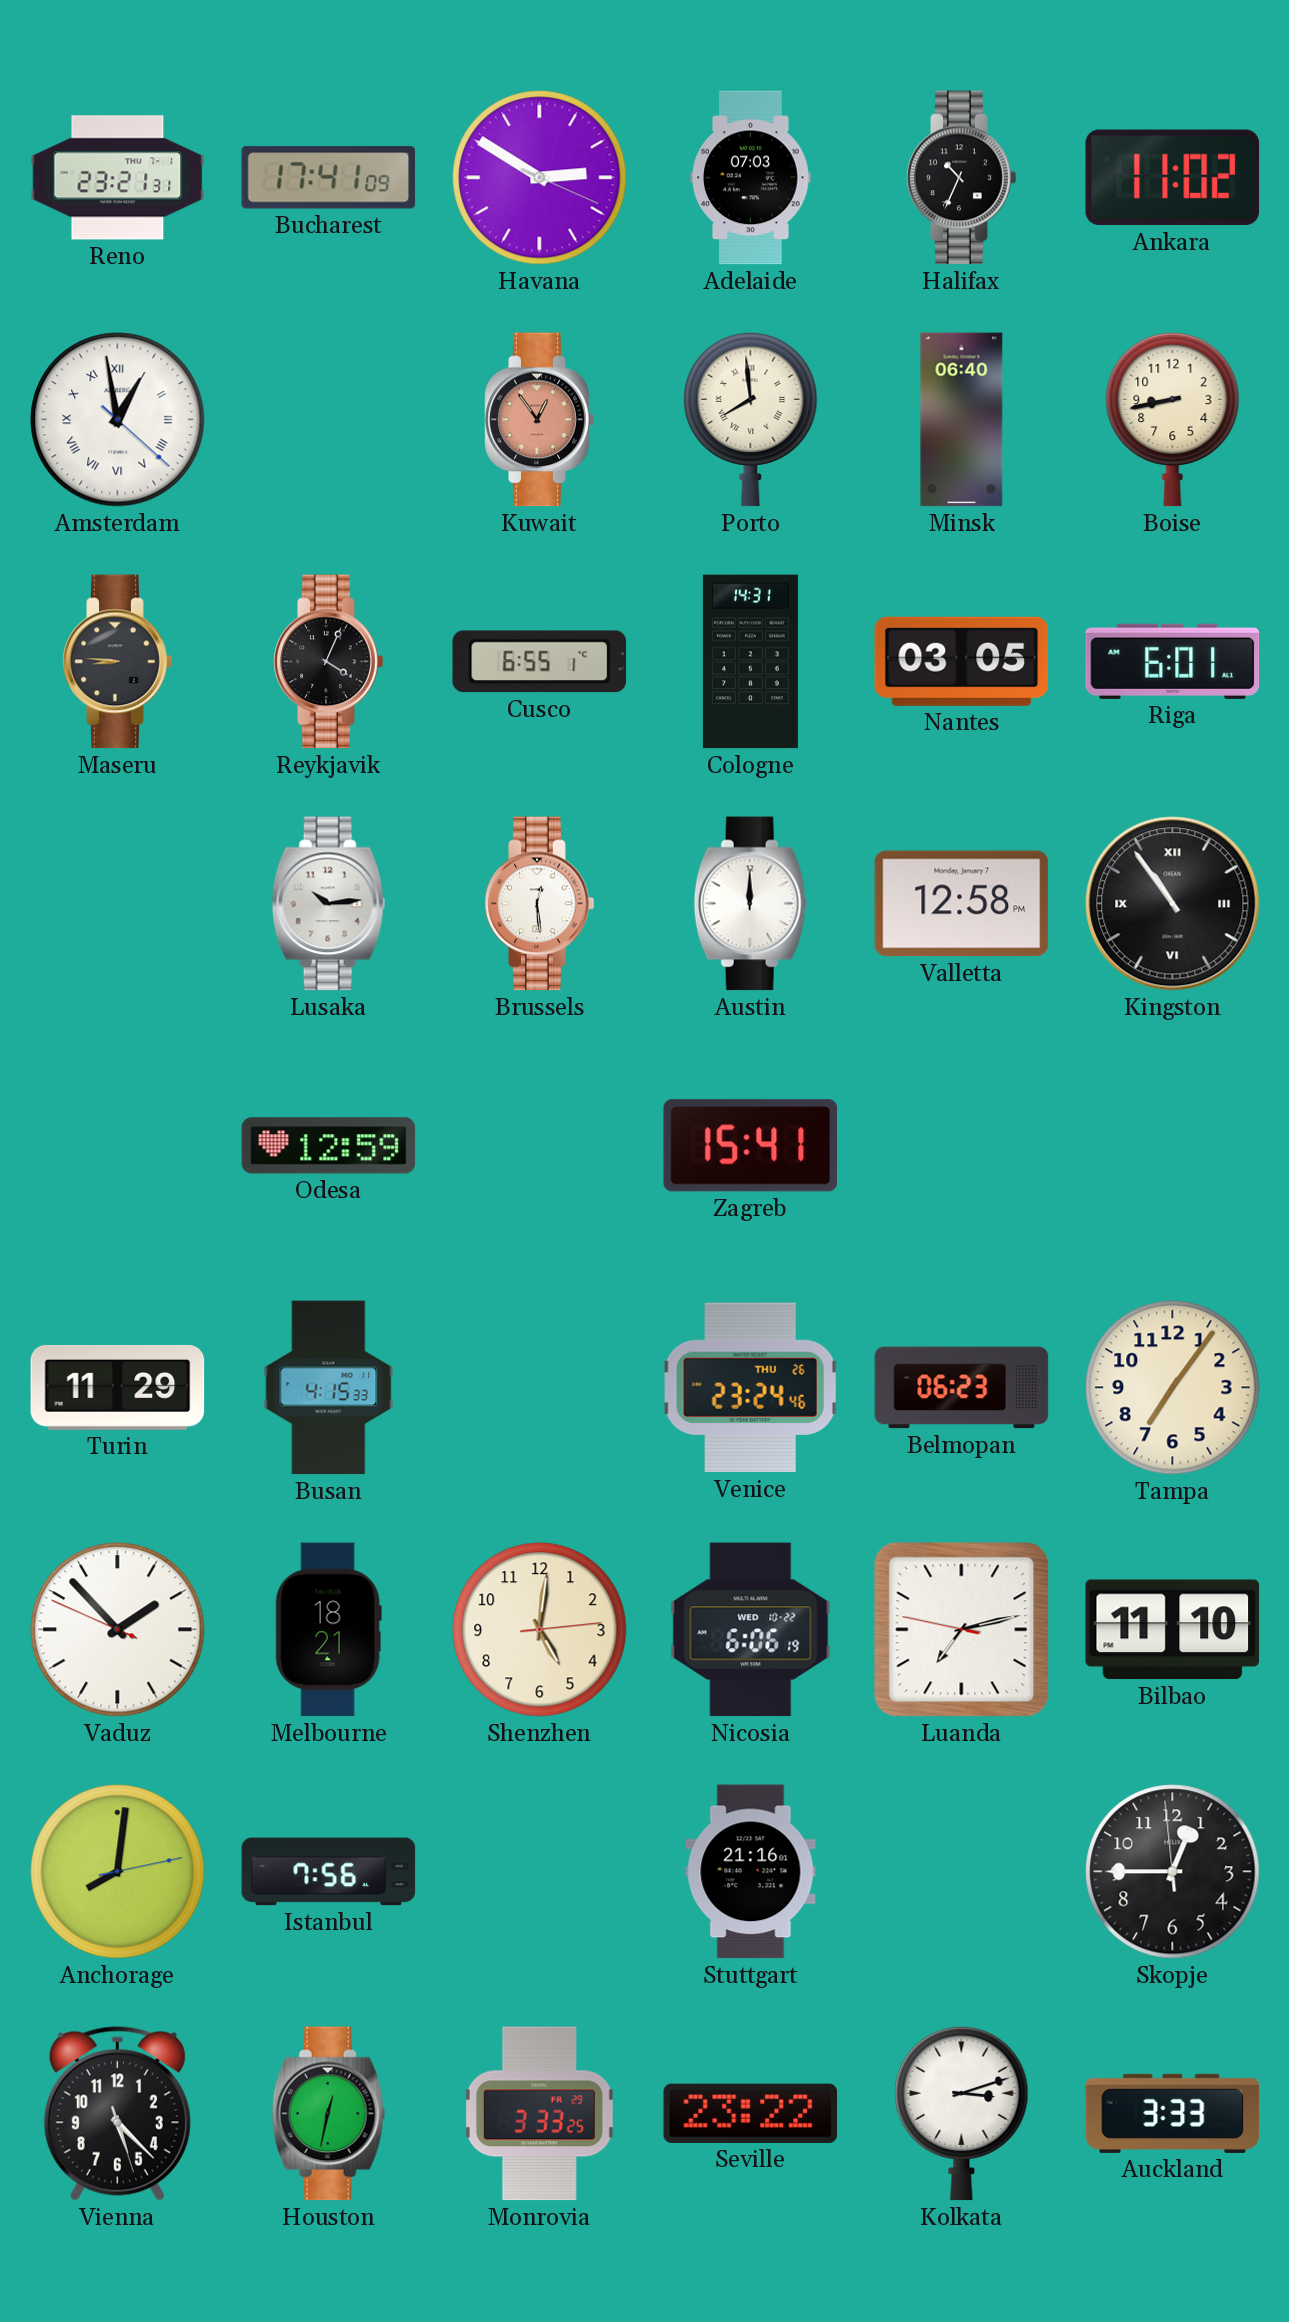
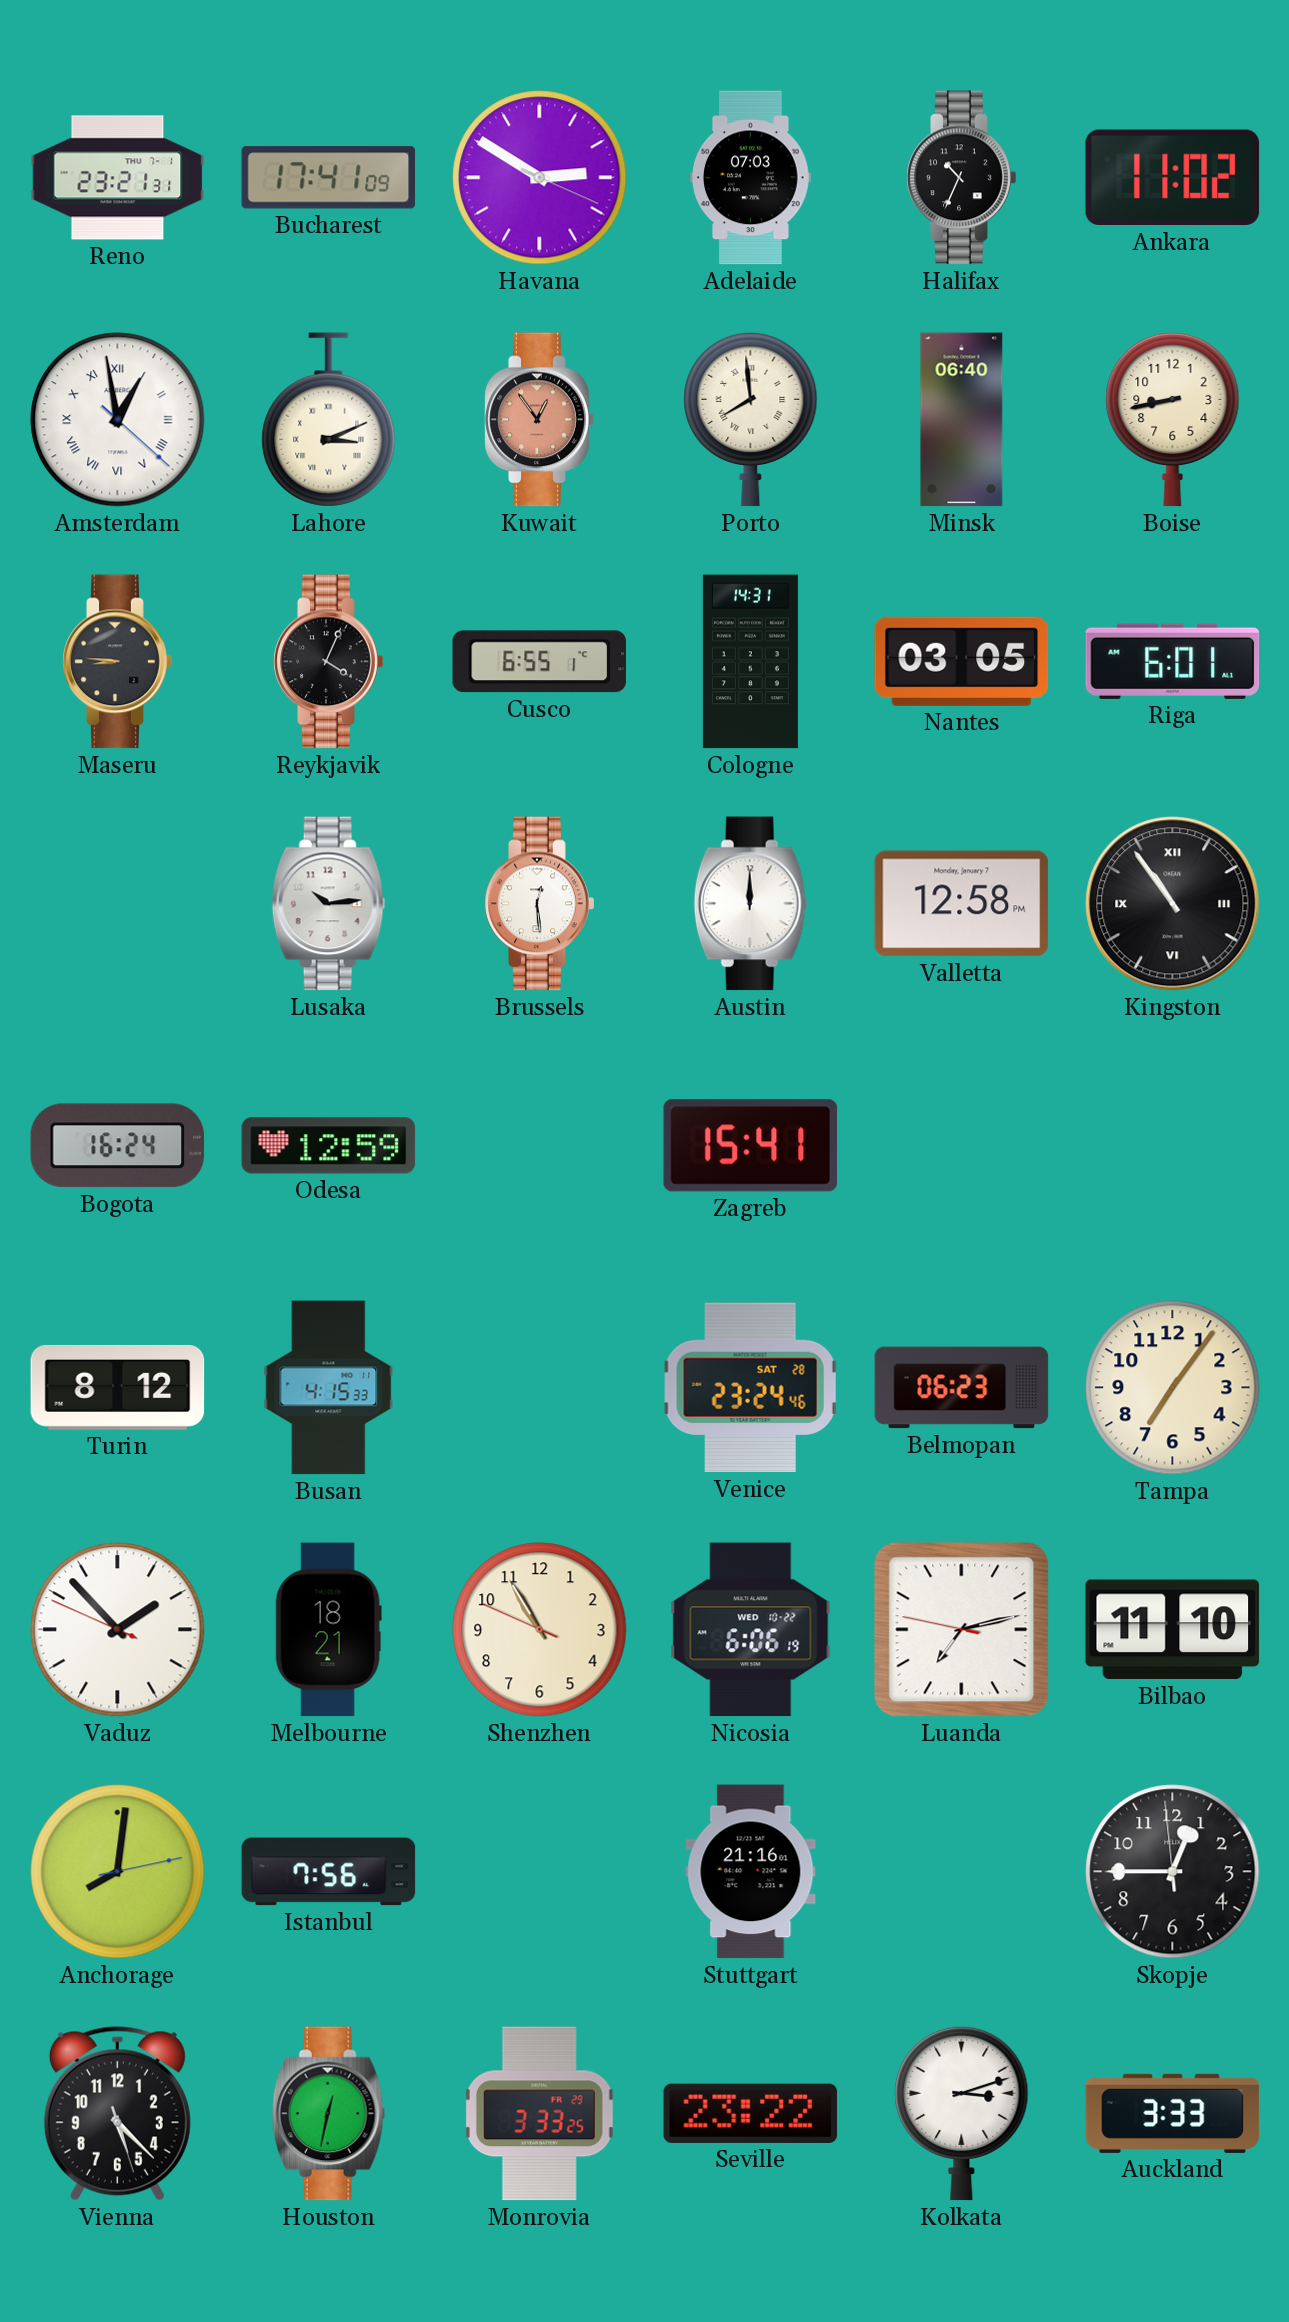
Lahore: none -> 3:11
Bogota: none -> 16:24
Turin: 11:29 -> 8:12
Venice date: THU 26 -> SAT 28
Shenzhen: 5:01 -> 10:54
